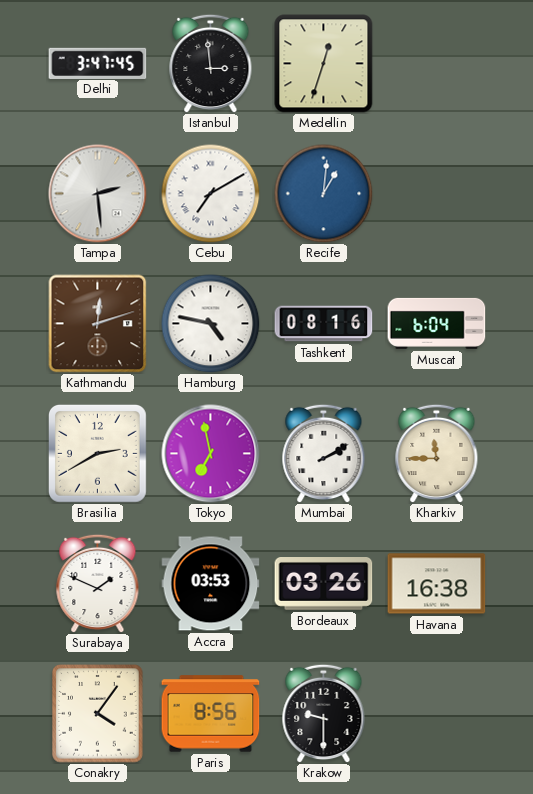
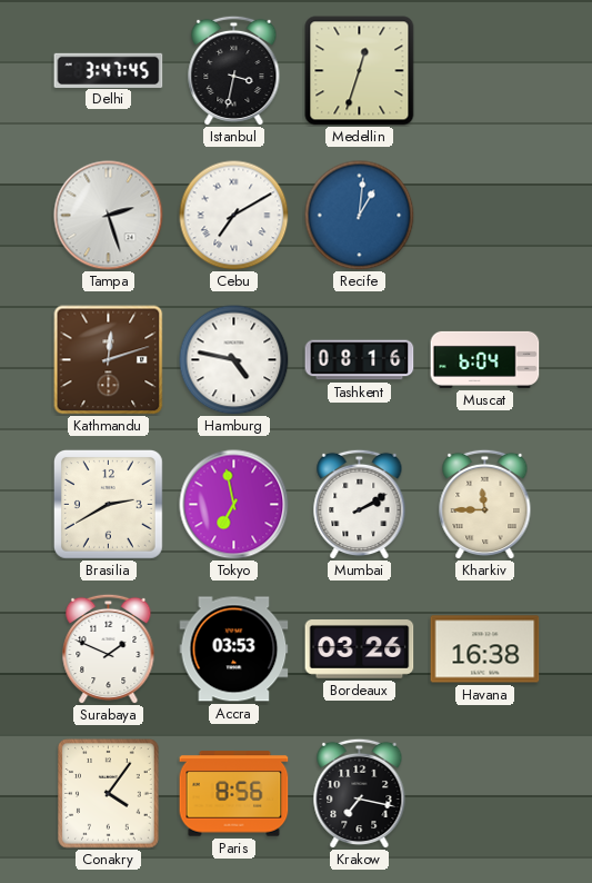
Istanbul: 2:59 -> 3:32
Tampa: 2:29 -> 2:27
Krakow: 9:30 -> 7:17
